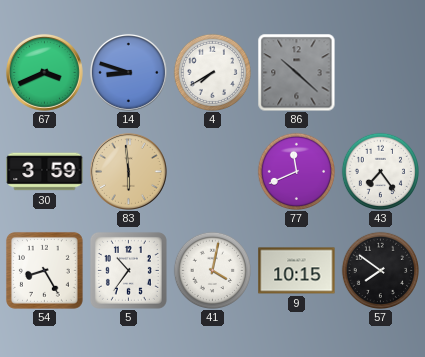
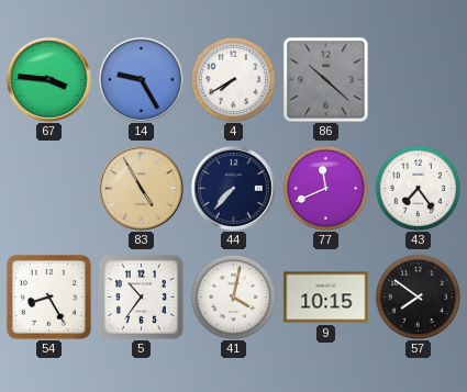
67: 3:41 -> 3:46
14: 8:48 -> 9:25
30: 3:59 -> none
83: 5:59 -> 4:55
44: none -> 7:37
